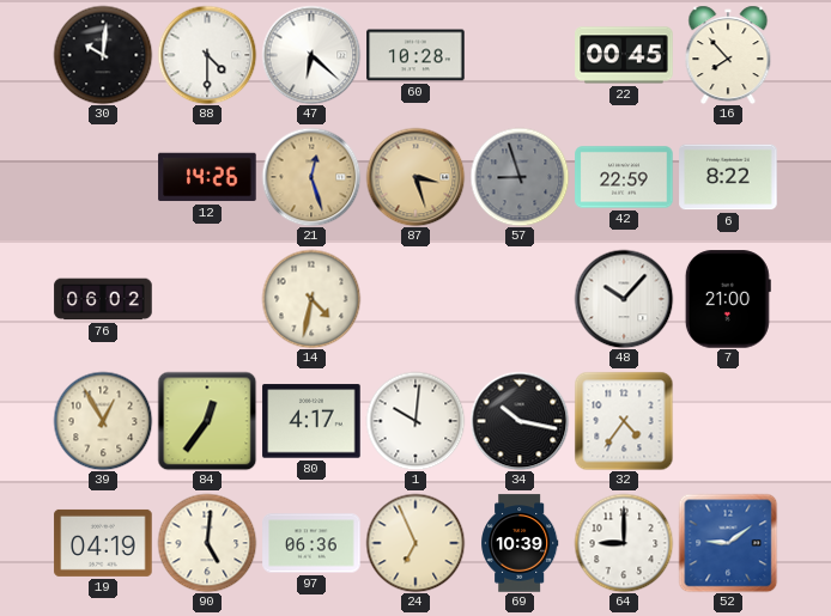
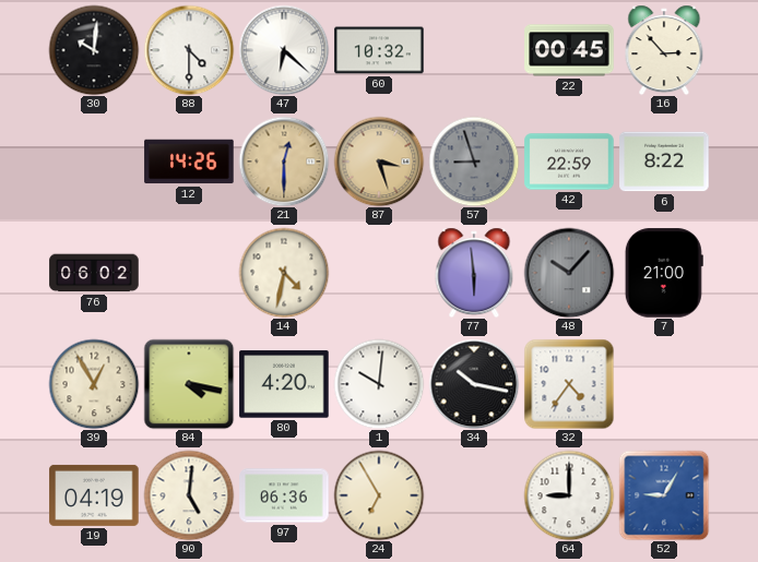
60: 10:28 -> 10:32
16: 7:53 -> 2:53
21: 12:27 -> 12:30
77: none -> 5:59
48 dial: white -> grey
84: 12:36 -> 4:17
80: 4:17 -> 4:20
24: 6:56 -> 6:55
69: 10:39 -> none
52: 9:09 -> 9:05
